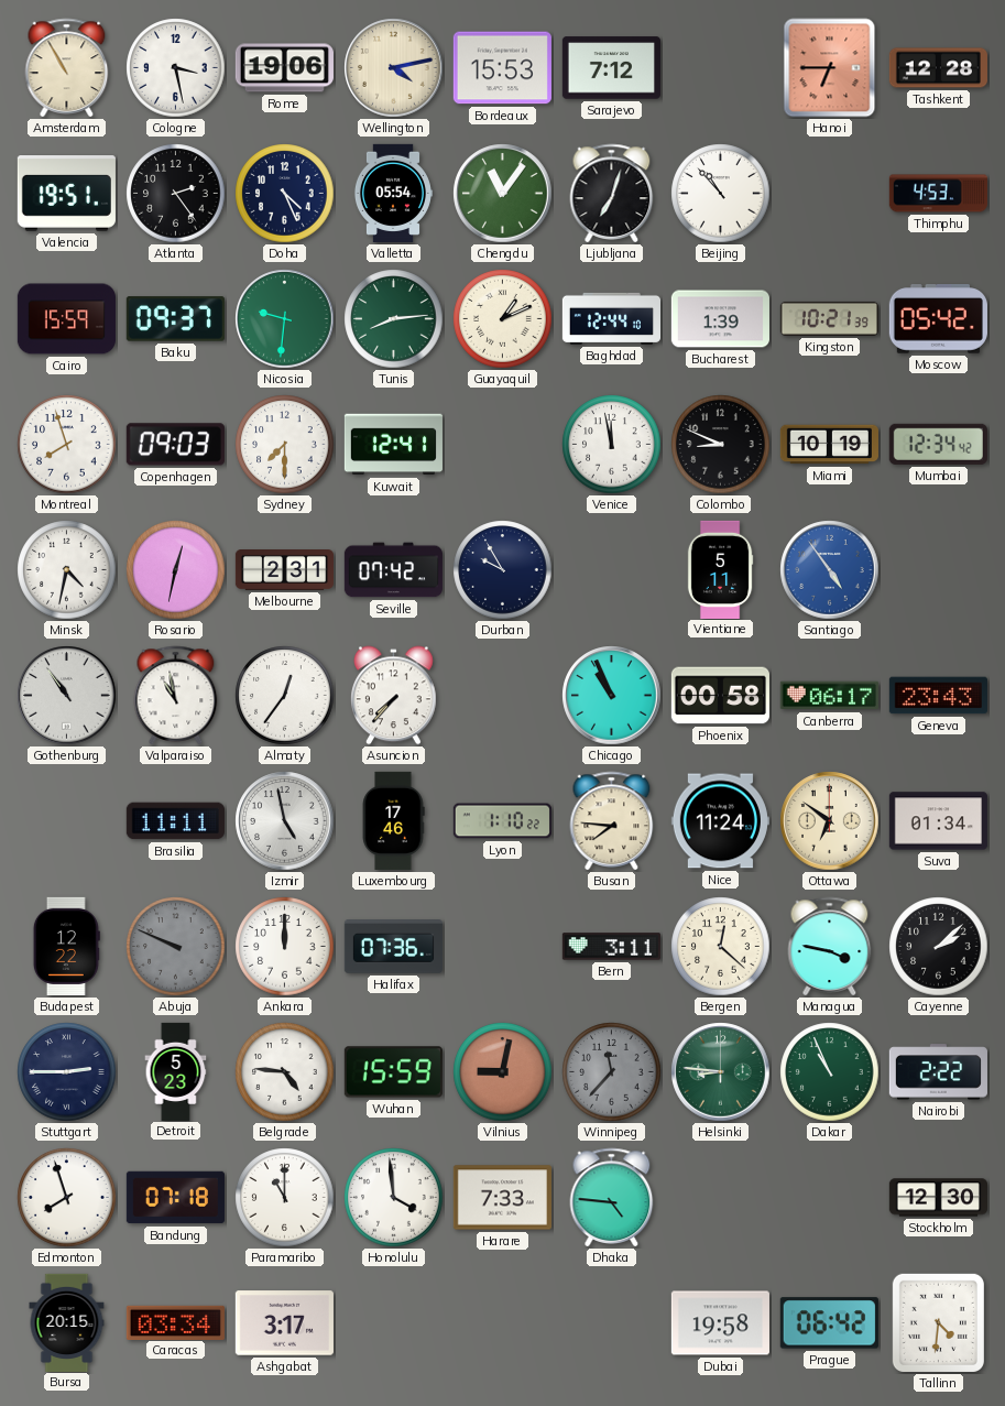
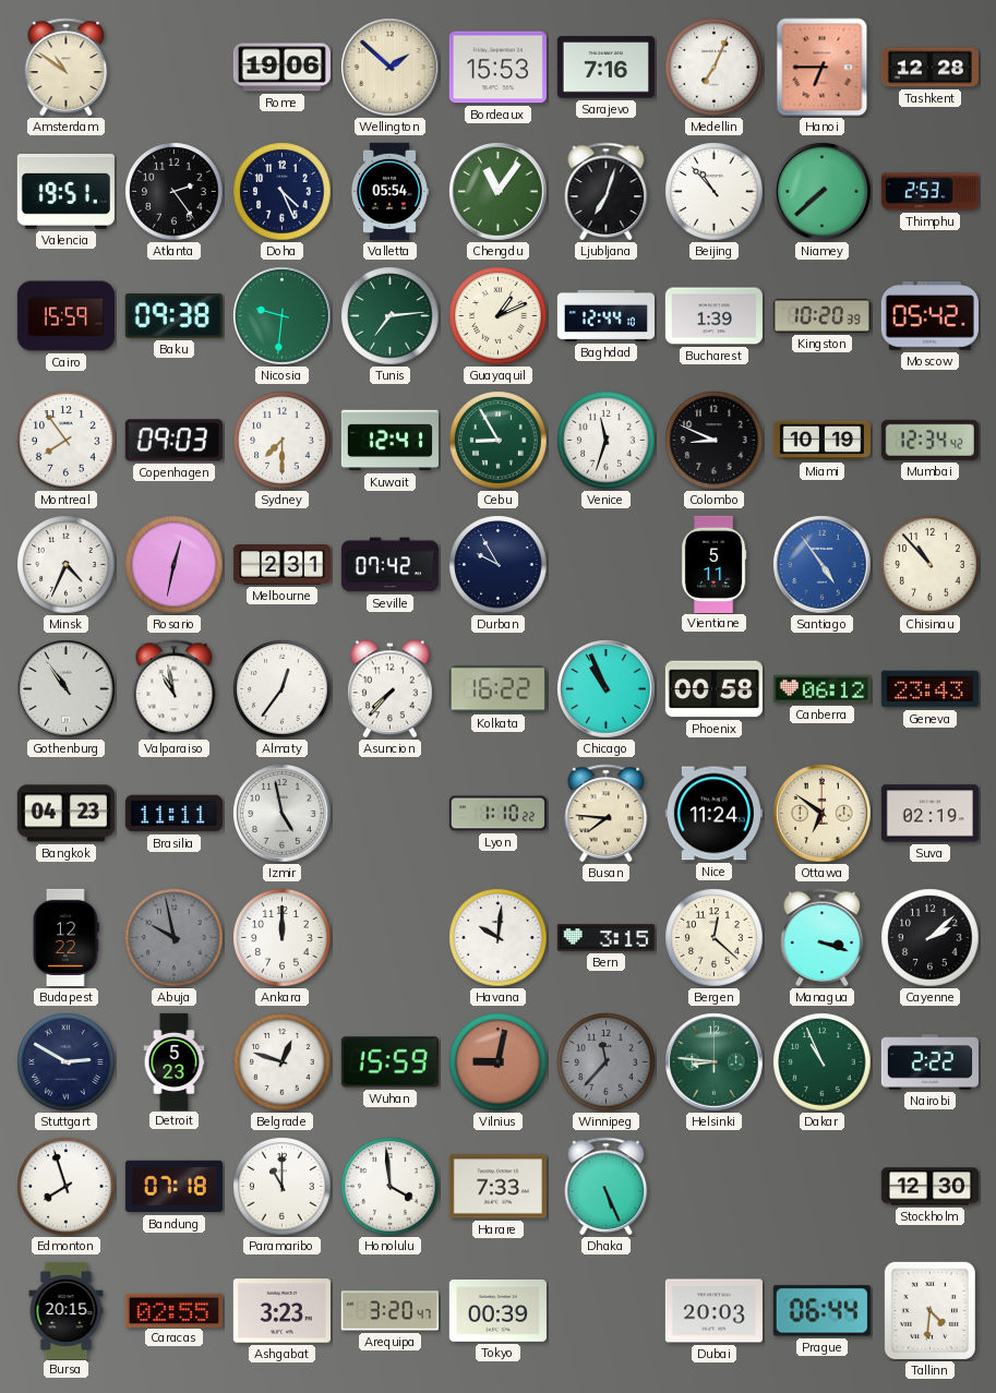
Amsterdam: 10:55 -> 10:51
Cologne: 3:28 -> none
Wellington: 4:13 -> 1:52
Sarajevo: 7:12 -> 7:16
Medellin: none -> 7:04
Niamey: none -> 7:38
Thimphu: 4:53 -> 2:53
Baku: 09:37 -> 09:38
Tunis: 8:14 -> 7:14
Kingston: 10:21 -> 10:20
Montreal: 7:57 -> 7:54
Cebu: none -> 8:55
Venice: 11:58 -> 11:33
Minsk: 4:32 -> 4:34
Chisinau: none -> 10:53
Kolkata: none -> 16:22
Canberra: 06:17 -> 06:12
Bangkok: none -> 04:23
Luxembourg: 17:46 -> none
Suva: 01:34 -> 02:19
Abuja: 9:49 -> 9:58
Halifax: 07:36 -> none
Havana: none -> 10:01
Bern: 3:11 -> 3:15
Managua: 3:47 -> 3:18
Stuttgart: 2:45 -> 2:50
Belgrade: 4:46 -> 12:48
Dhaka: 4:46 -> 5:26
Caracas: 03:34 -> 02:55
Ashgabat: 3:17 -> 3:23
Arequipa: none -> 3:20
Tokyo: none -> 00:39
Dubai: 19:58 -> 20:03
Prague: 06:42 -> 06:44
